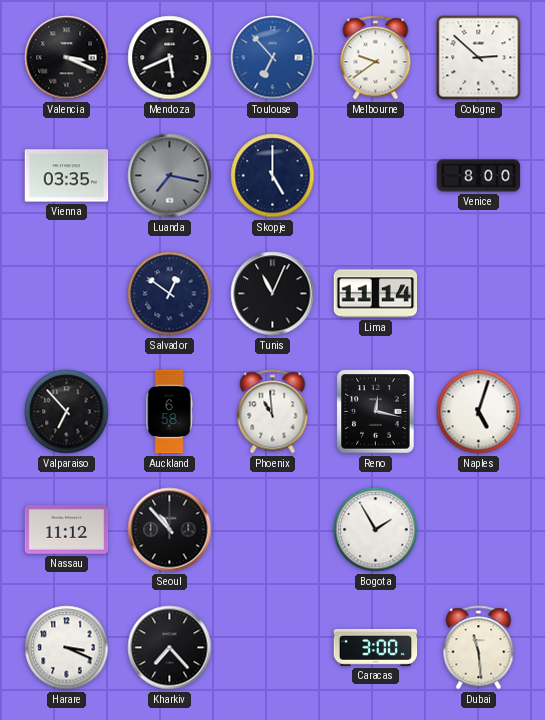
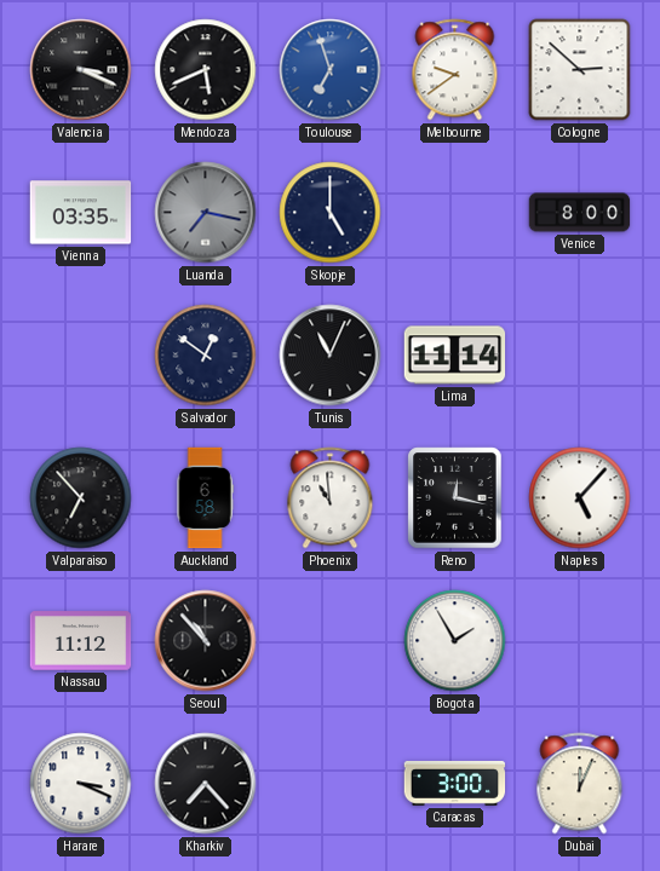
Toulouse: 6:53 -> 6:57
Naples: 5:03 -> 5:07
Dubai: 11:29 -> 12:04
